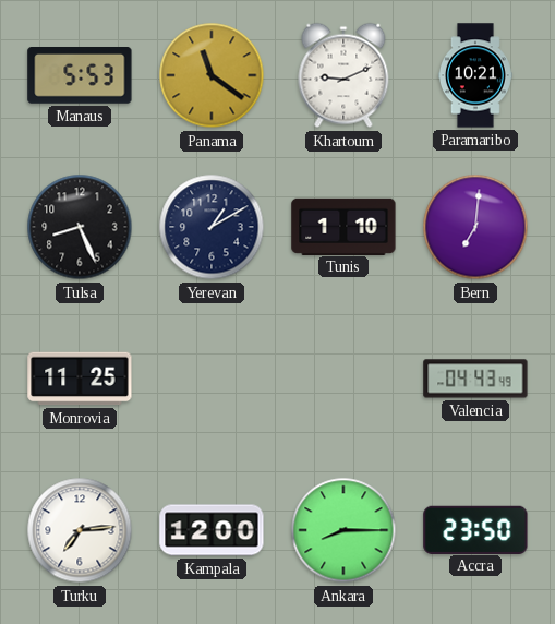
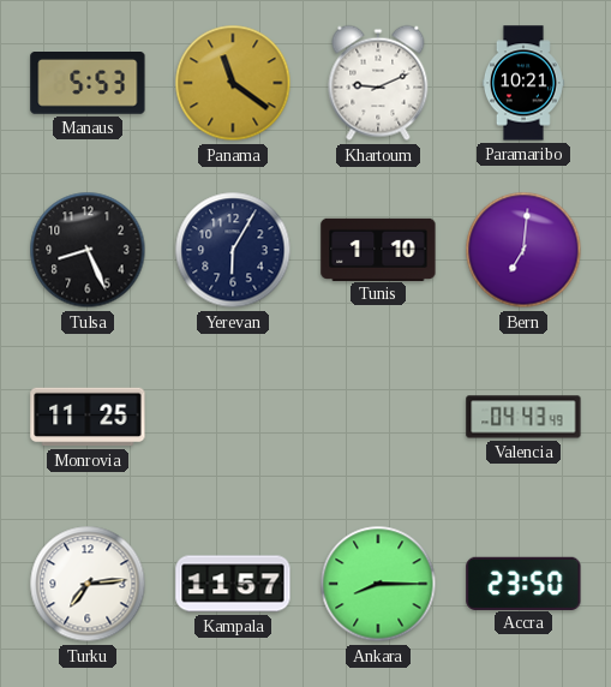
Yerevan: 1:10 -> 6:05
Kampala: 12:00 -> 11:57
